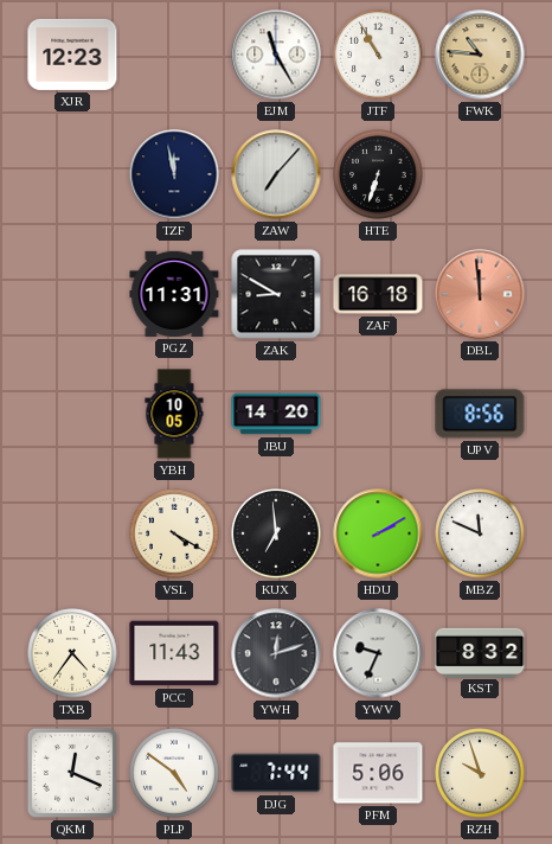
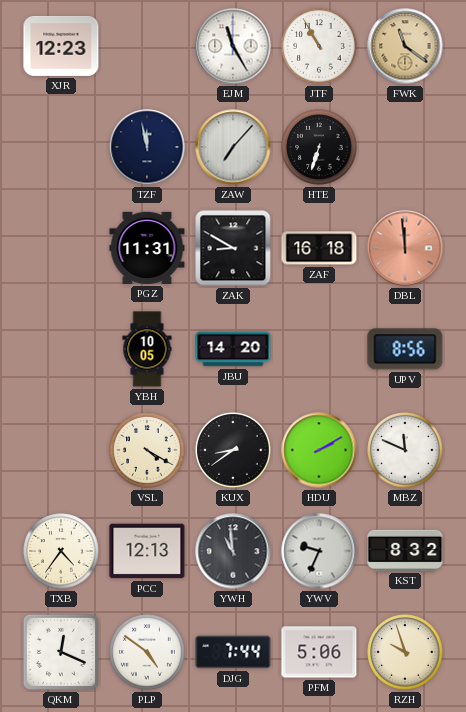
FWK: 10:46 -> 11:21
KUX: 6:59 -> 8:39
PCC: 11:43 -> 12:13
YWH: 12:12 -> 10:59
